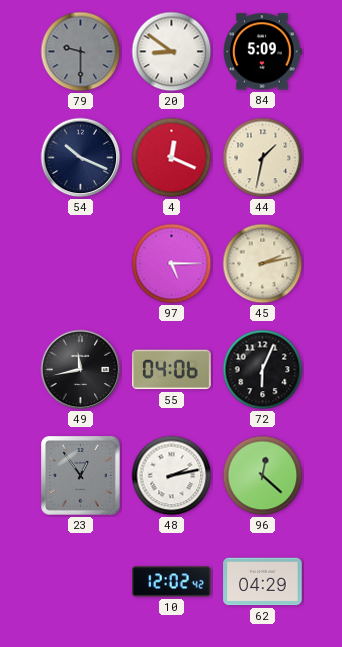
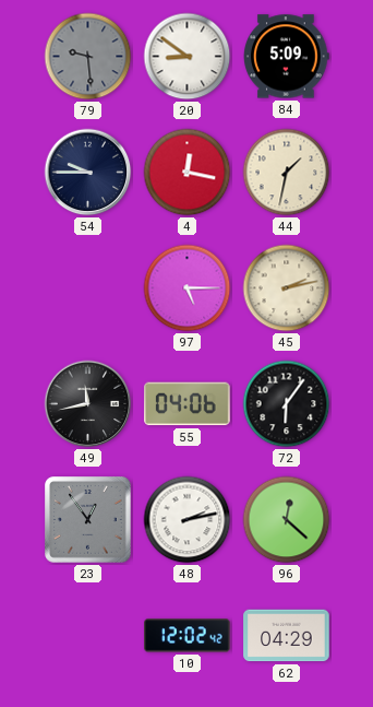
79: 9:30 -> 9:29
54: 10:19 -> 9:45
4: 12:19 -> 12:17
72: 6:04 -> 6:06
